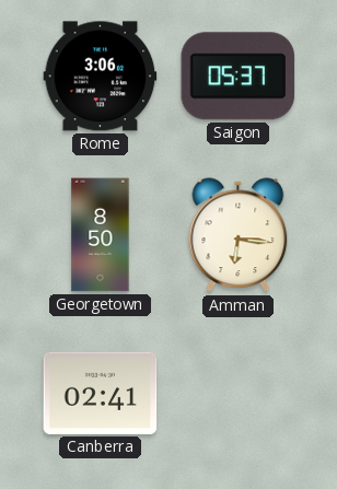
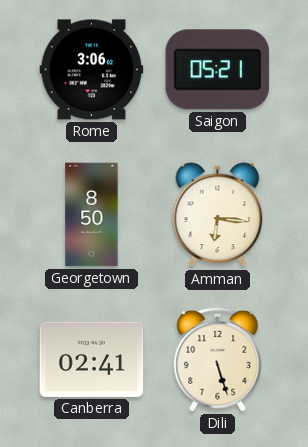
Saigon: 05:37 -> 05:21
Dili: none -> 5:27
